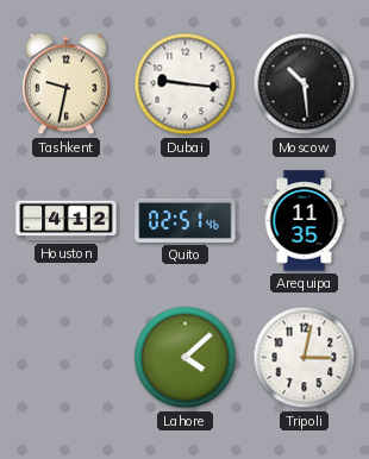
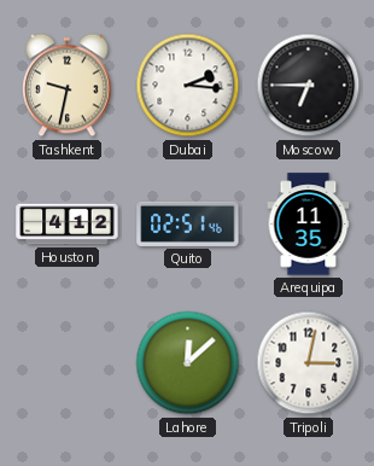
Dubai: 9:16 -> 2:16
Moscow: 10:29 -> 6:45
Lahore: 4:08 -> 12:08
